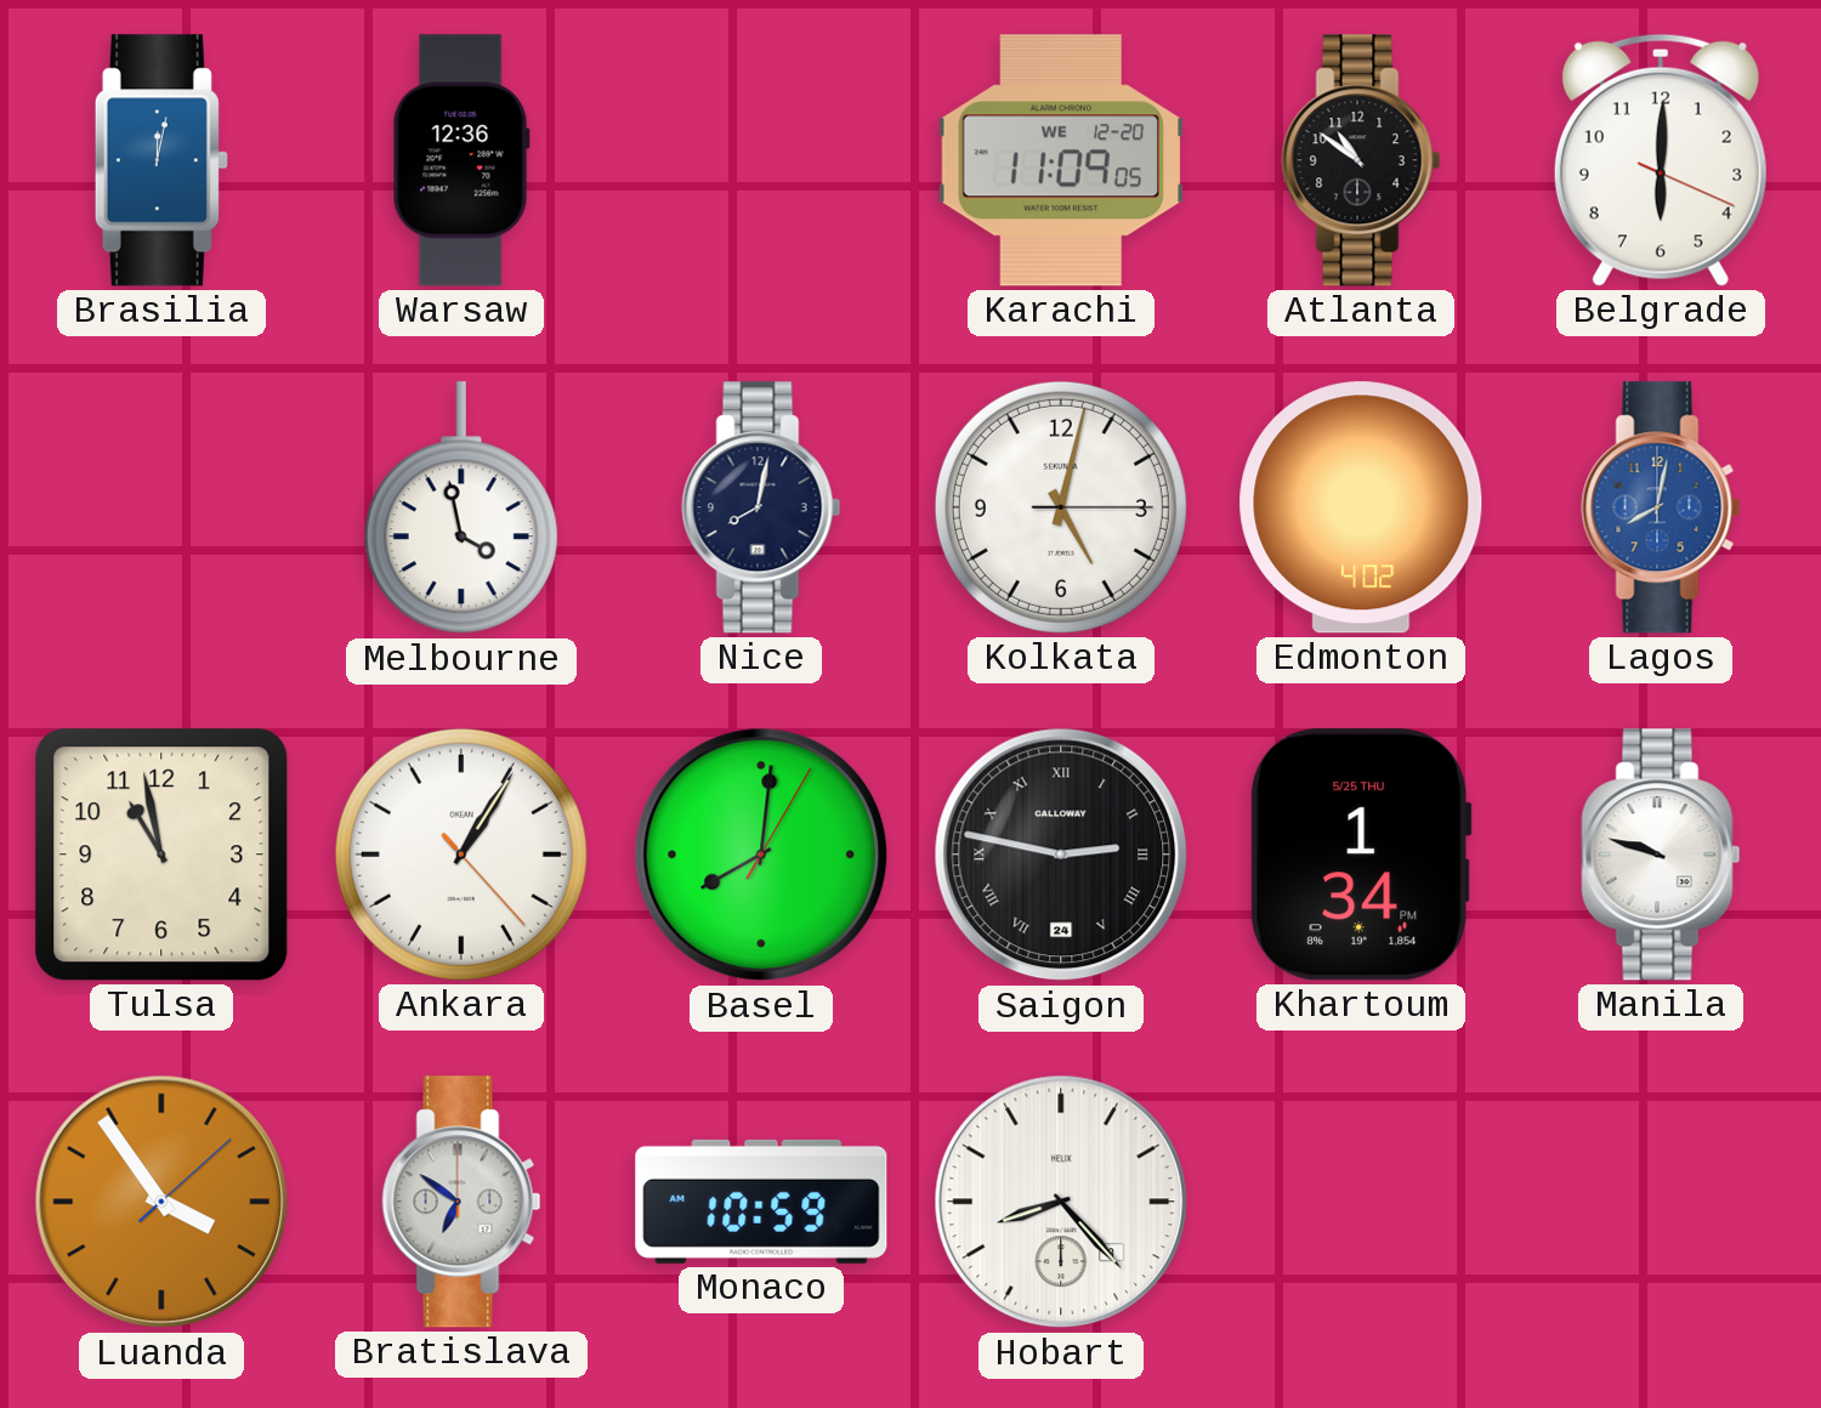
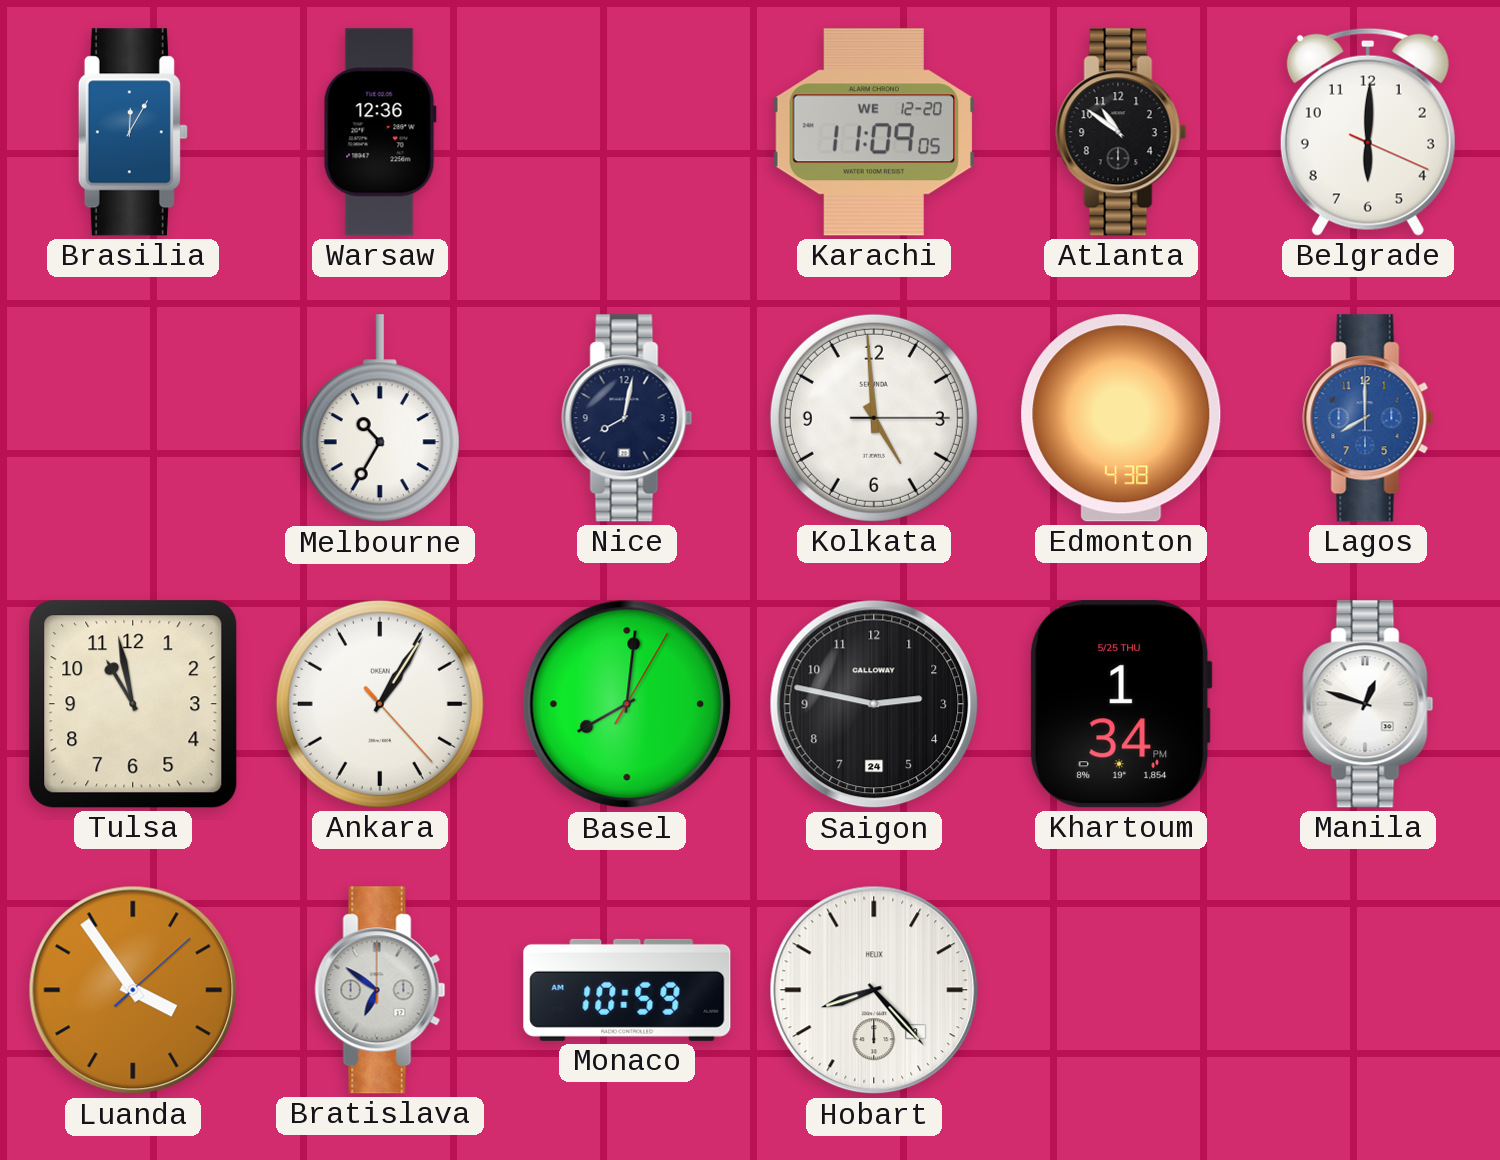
Brasilia: 12:02 -> 12:05
Melbourne: 3:58 -> 10:35
Kolkata: 5:02 -> 4:59
Edmonton: 4:02 -> 4:38
Lagos: 8:02 -> 8:00
Saigon numerals: Roman -> Arabic
Manila: 9:48 -> 12:48
